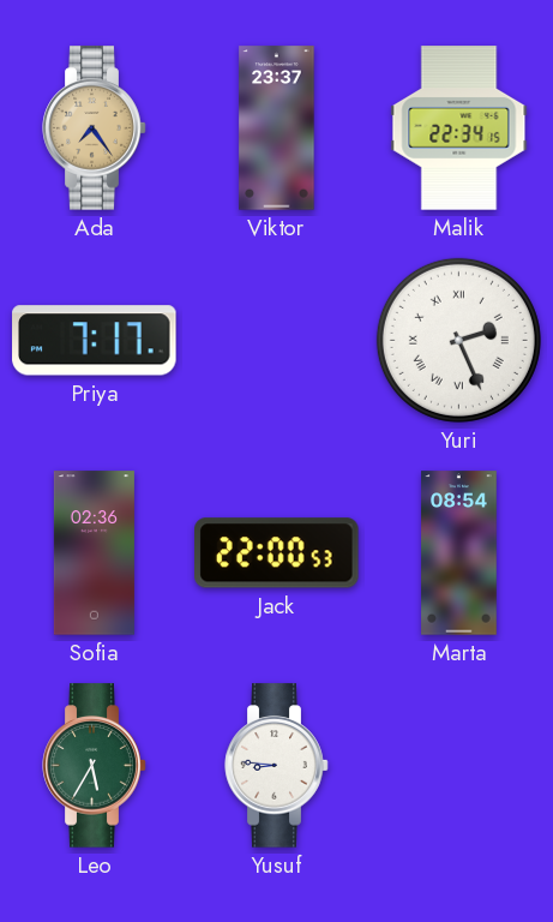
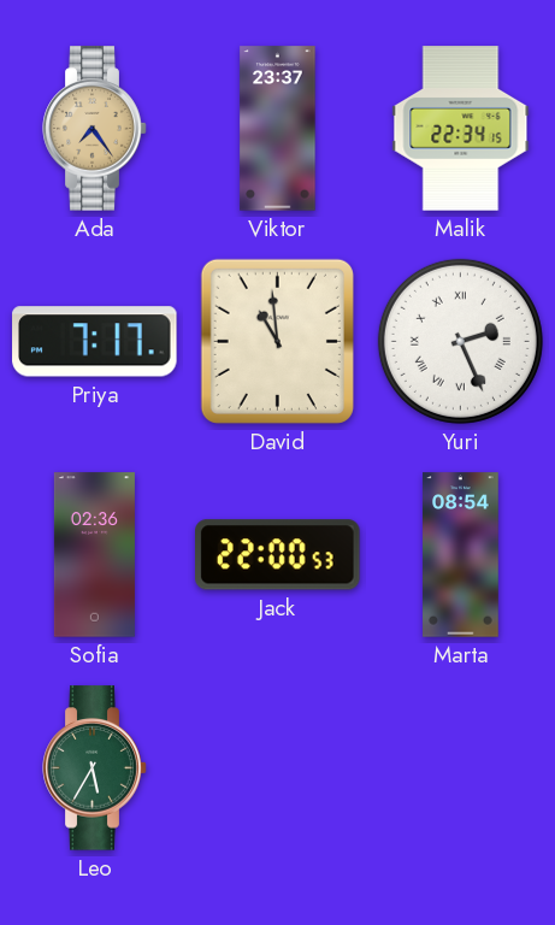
David: none -> 10:59
Yusuf: 8:46 -> none
